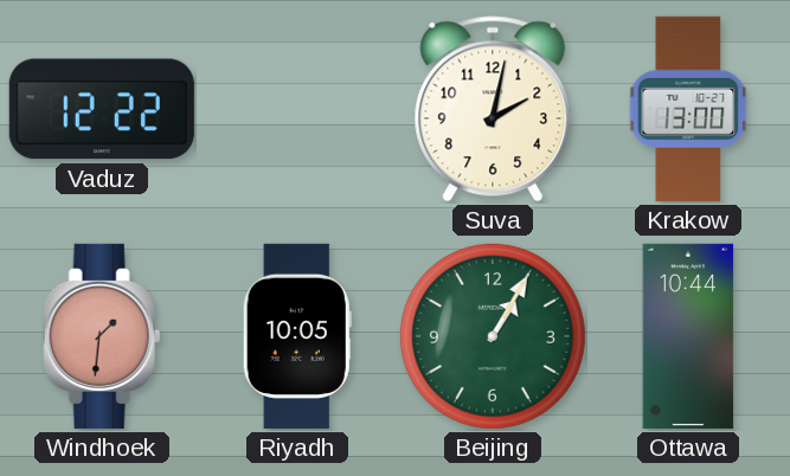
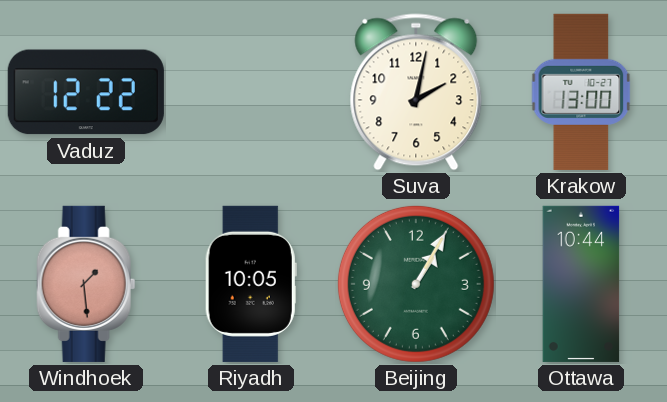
Windhoek: 1:31 -> 1:29
